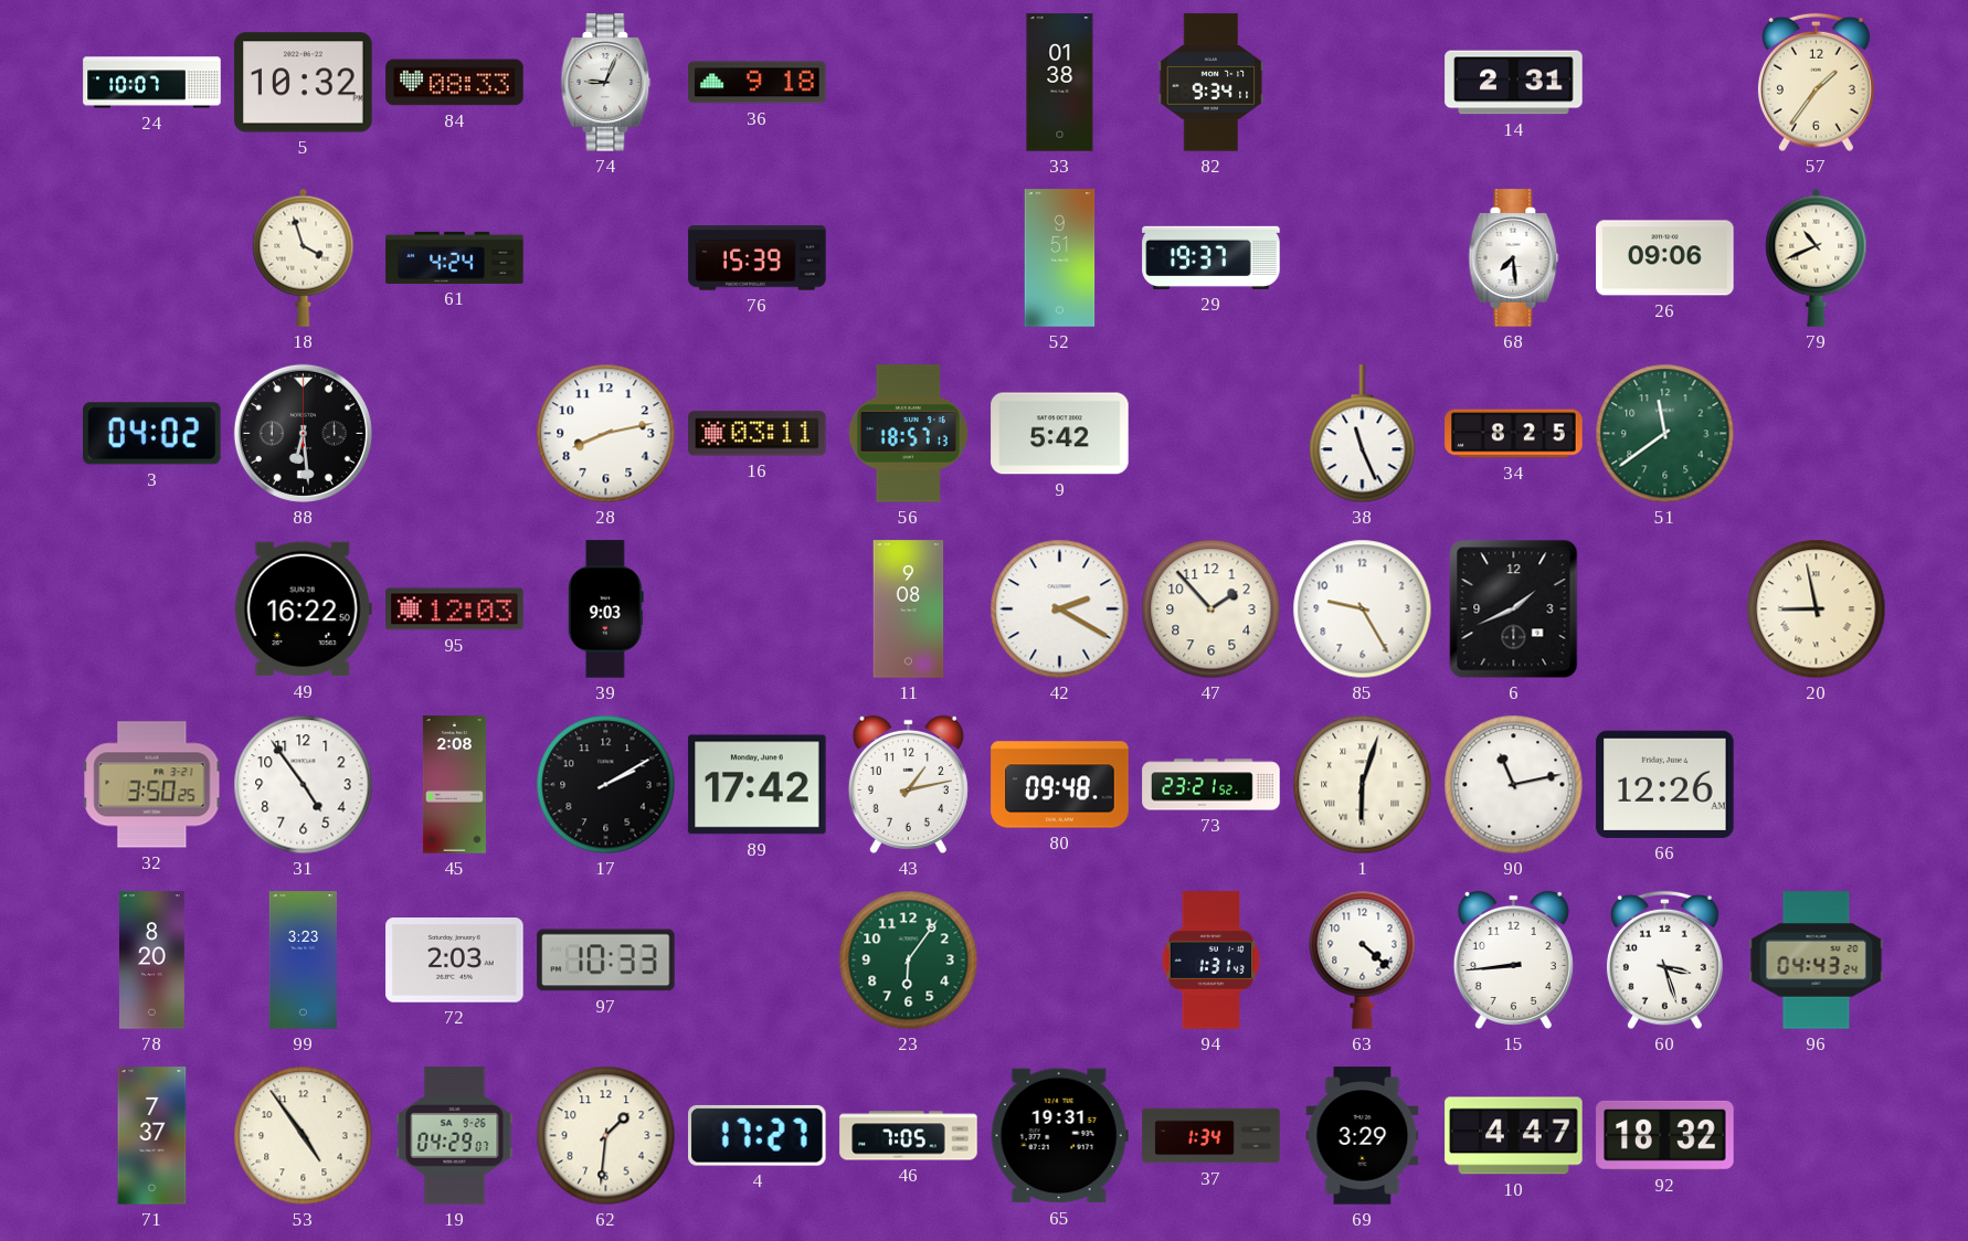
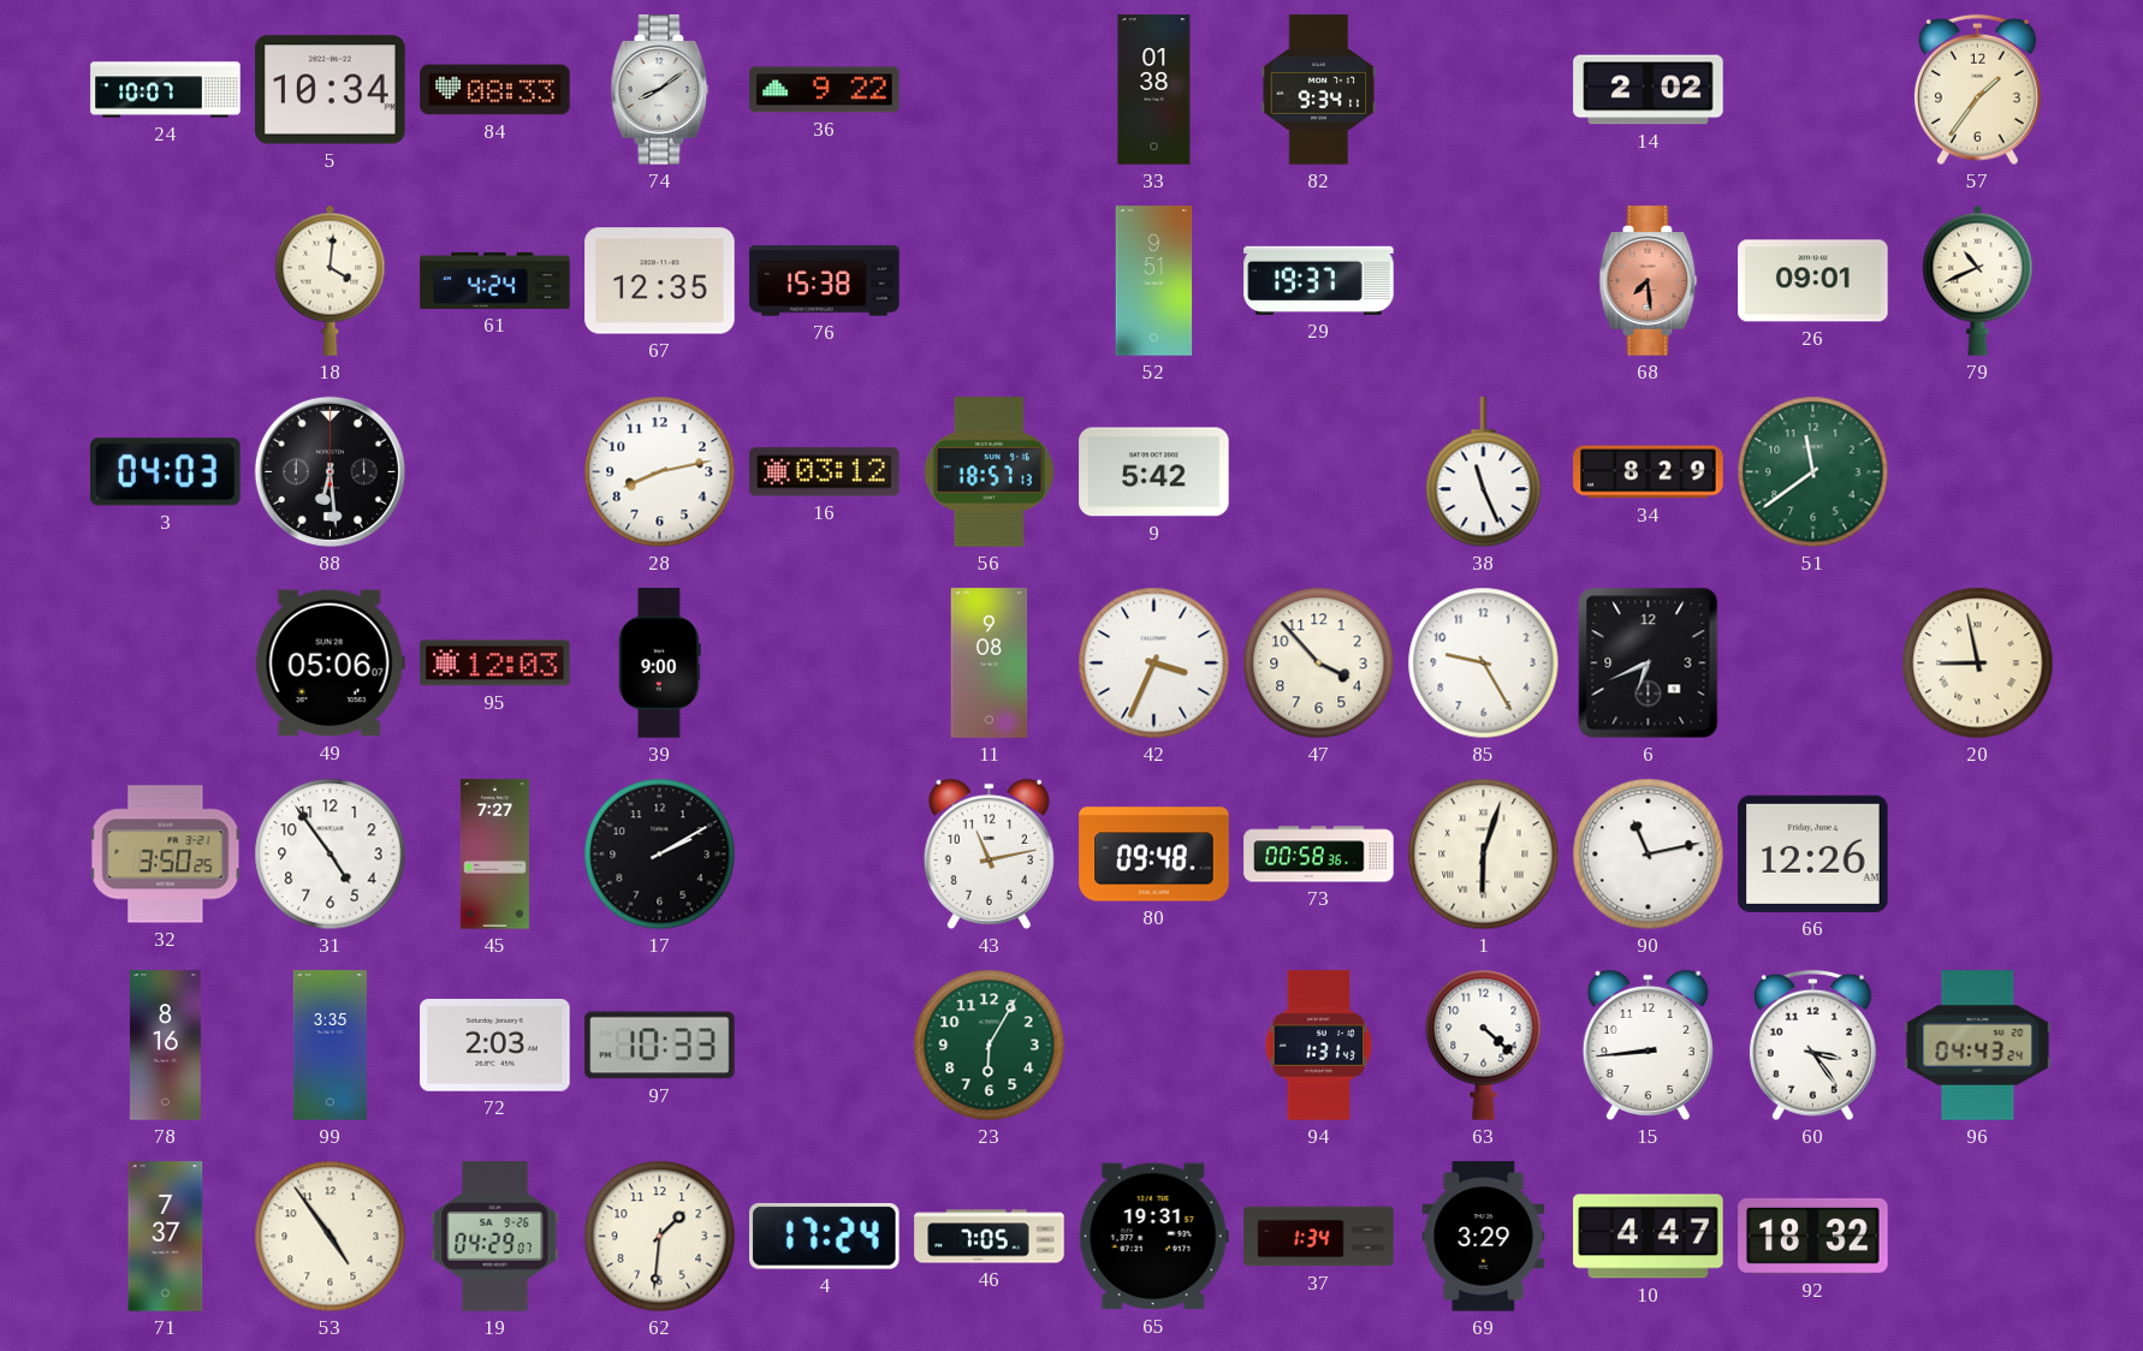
5: 10:32 -> 10:34
74: 9:04 -> 8:09
36: 9:18 -> 9:22
14: 2:31 -> 2:02
18: 3:57 -> 4:01
67: none -> 12:35
76: 15:39 -> 15:38
68 dial: white -> salmon
26: 09:06 -> 09:01
3: 04:02 -> 04:03
16: 03:11 -> 03:12
34: 8:25 -> 8:29
49: 16:22 -> 05:06
39: 9:03 -> 9:00
42: 2:20 -> 3:34
47: 1:53 -> 3:53
6: 1:41 -> 6:41
45: 2:08 -> 7:27
89: 17:42 -> none
43: 1:13 -> 11:13
73: 23:21 -> 00:58
78: 8:20 -> 8:16
99: 3:23 -> 3:35
23: 6:06 -> 6:05
60: 3:27 -> 3:24
4: 17:27 -> 17:24
